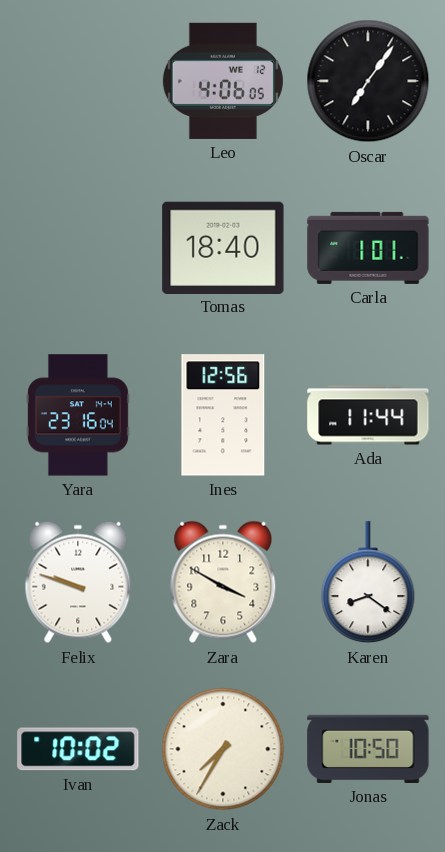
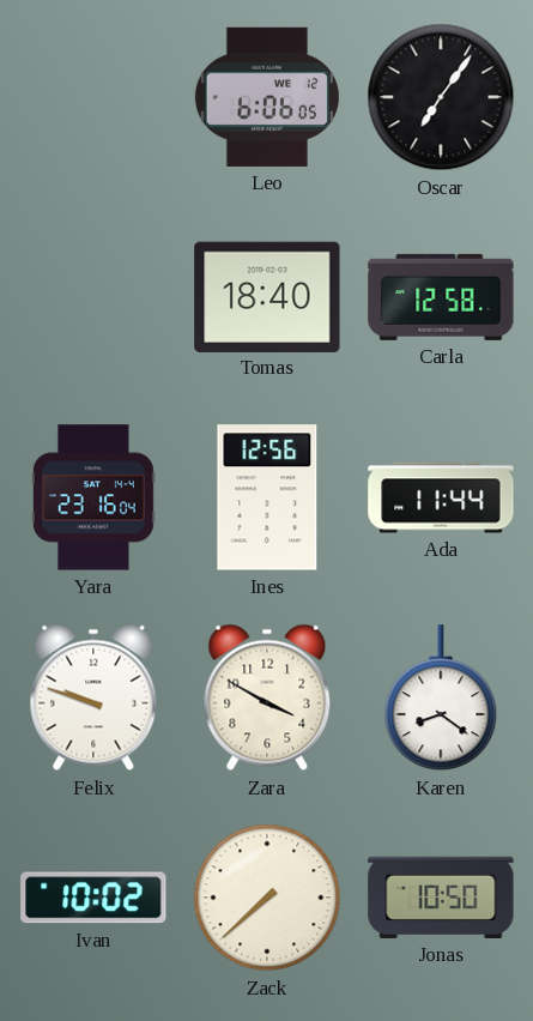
Leo: 4:06 -> 6:06
Carla: 1:01 -> 12:58
Zack: 7:35 -> 7:38
